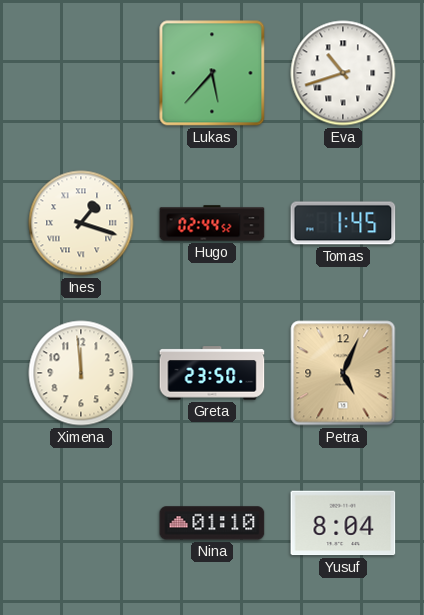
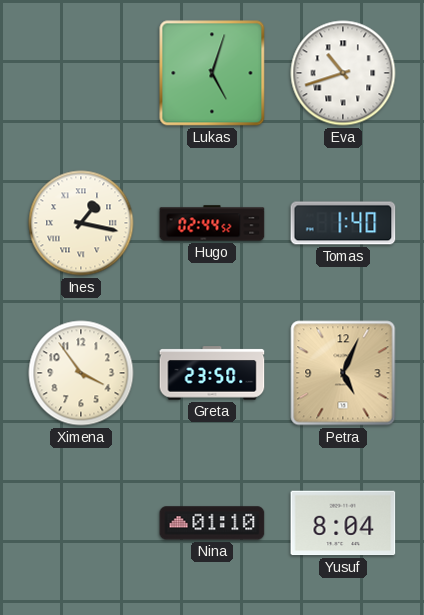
Lukas: 5:37 -> 5:03
Ines: 1:18 -> 1:17
Tomas: 1:45 -> 1:40
Ximena: 11:59 -> 3:54
